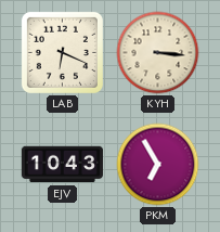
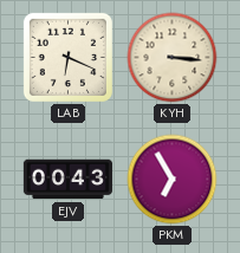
EJV: 10:43 -> 00:43
